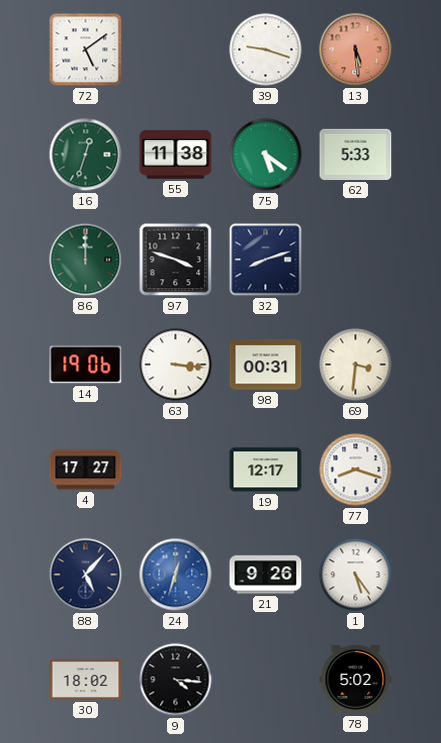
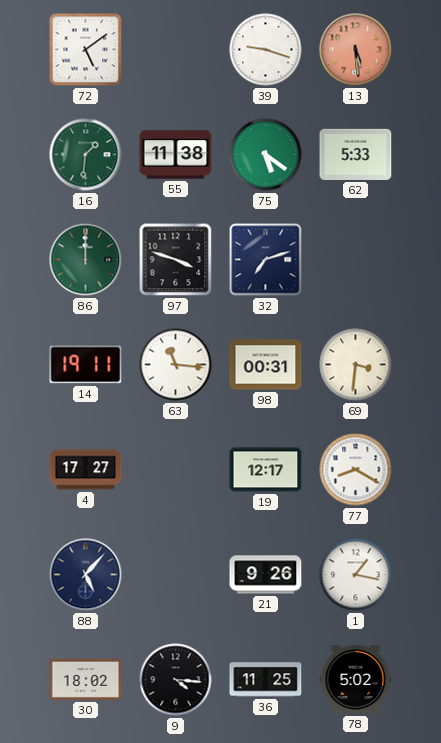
16: 12:33 -> 1:31
32: 8:12 -> 7:12
14: 19:06 -> 19:11
63: 3:16 -> 11:16
77: 8:18 -> 8:20
24: 12:33 -> none
1: 5:24 -> 1:17
36: none -> 11:25
